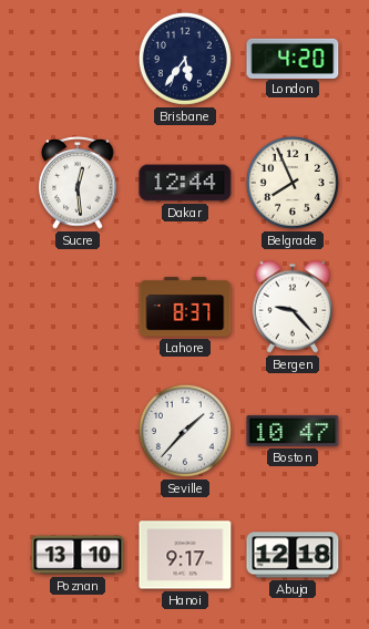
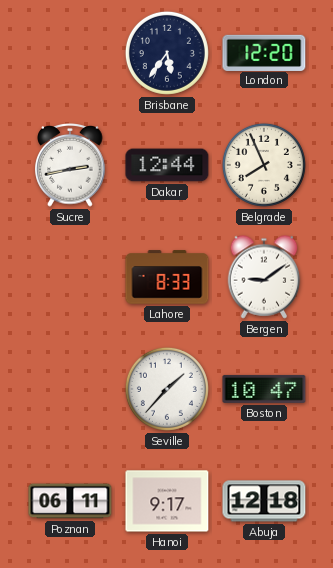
London: 4:20 -> 12:20
Sucre: 12:29 -> 2:43
Lahore: 8:37 -> 8:33
Bergen: 9:23 -> 9:09
Poznan: 13:10 -> 06:11
